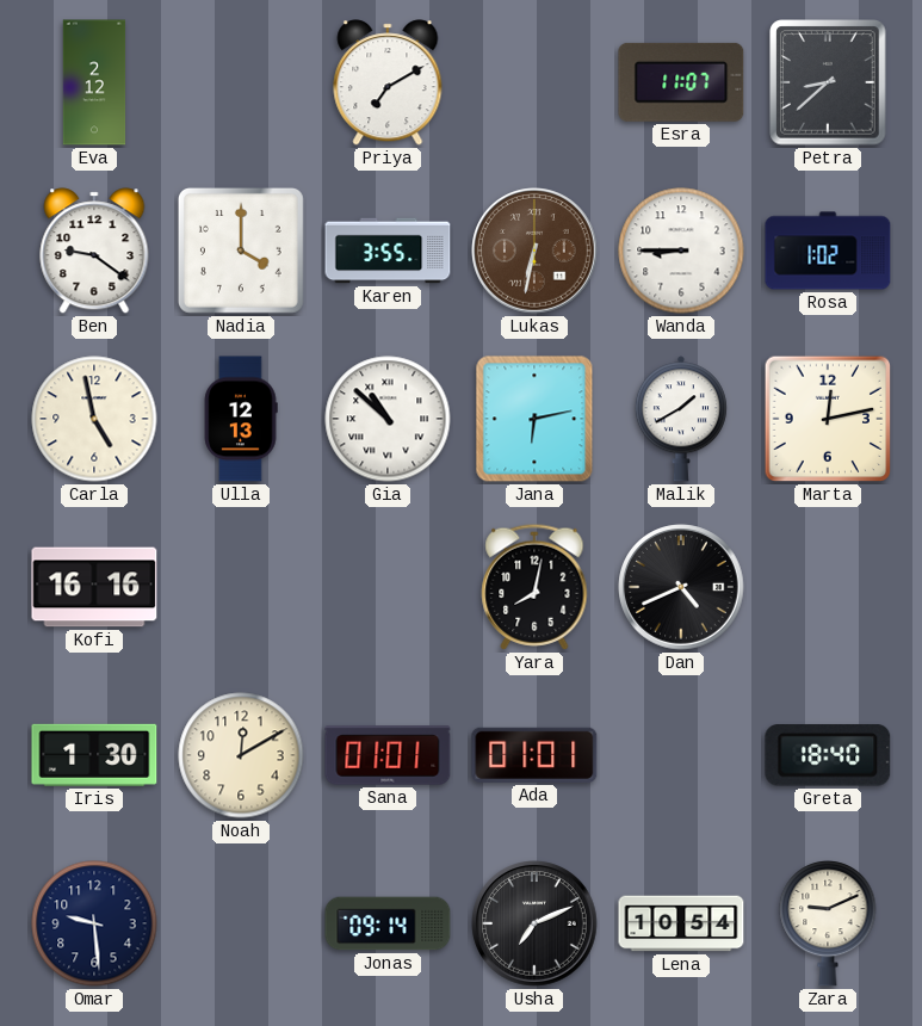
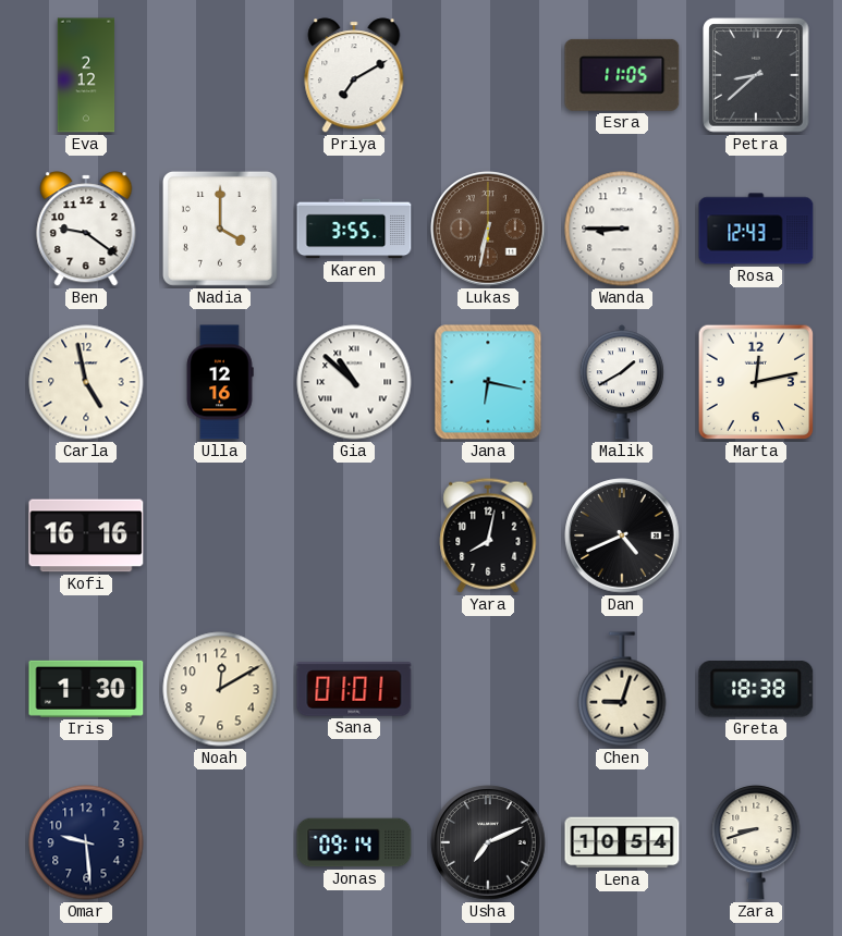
Esra: 11:07 -> 11:05
Rosa: 1:02 -> 12:43
Ulla: 12:13 -> 12:16
Jana: 6:13 -> 6:17
Ada: 01:01 -> none
Chen: none -> 9:03
Greta: 18:40 -> 18:38
Zara: 9:11 -> 8:42
